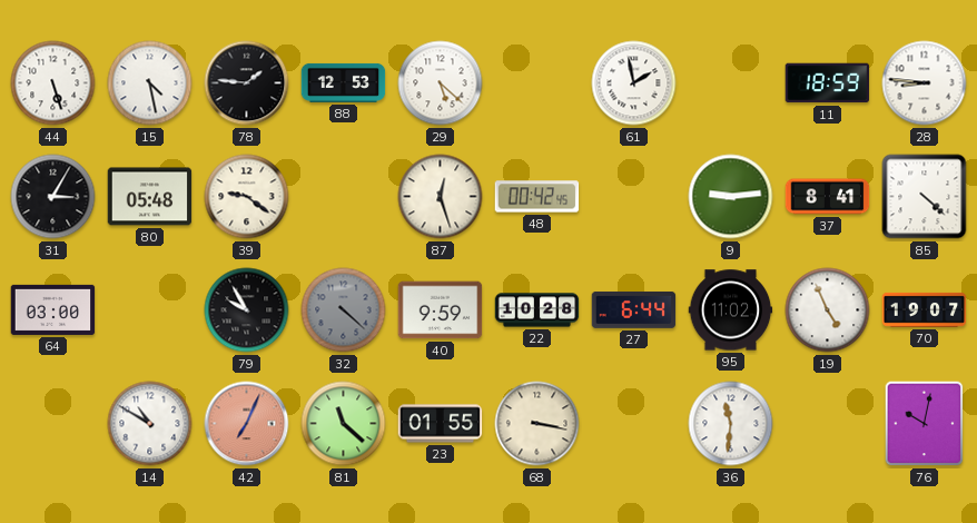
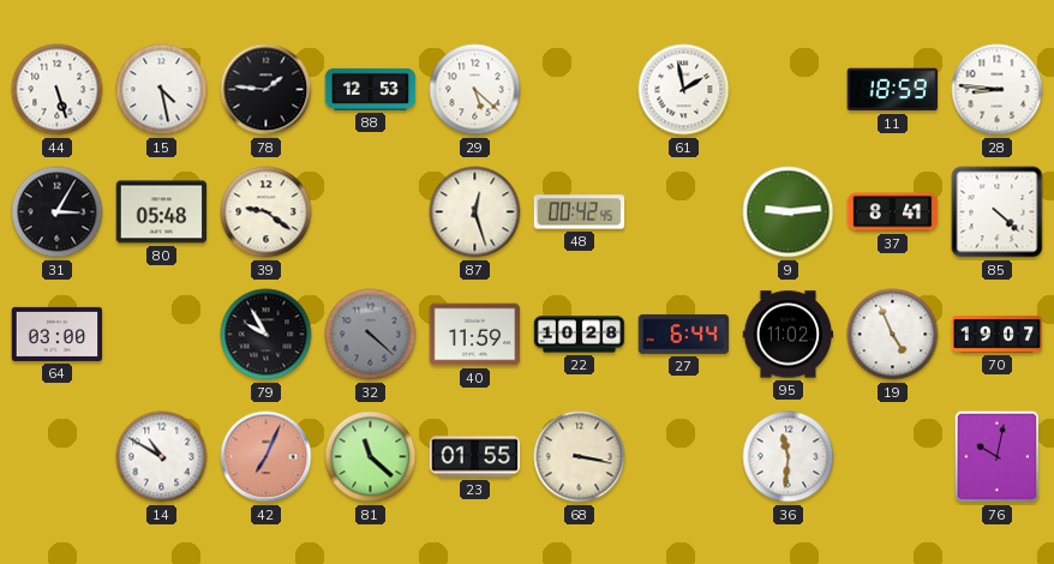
40: 9:59 -> 11:59
